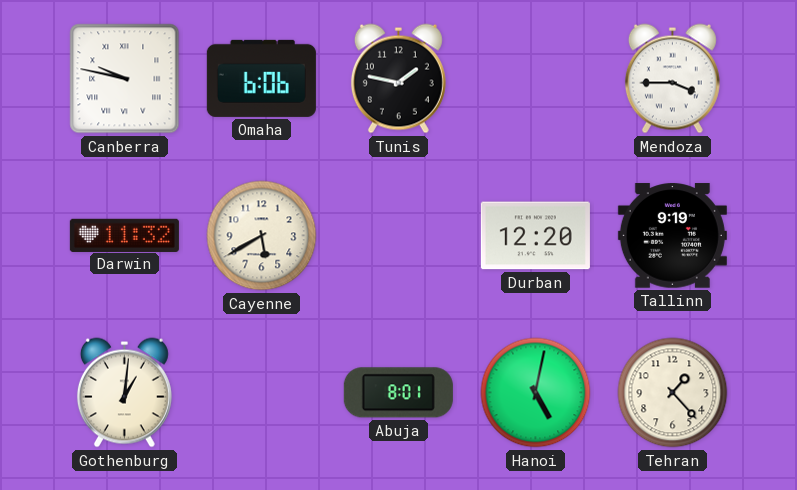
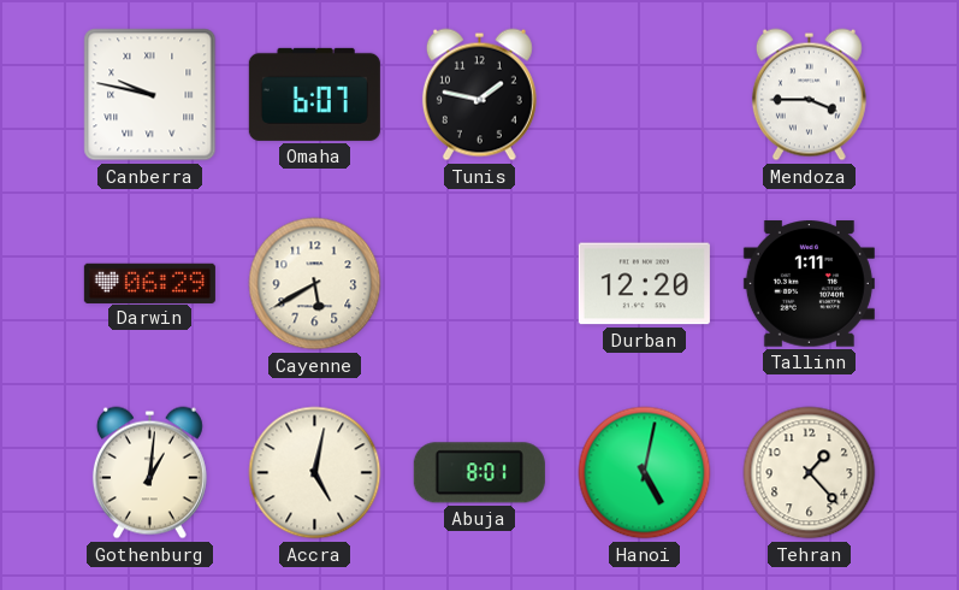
Omaha: 6:06 -> 6:07
Darwin: 11:32 -> 06:29
Tallinn: 9:19 -> 1:11
Accra: none -> 5:02
